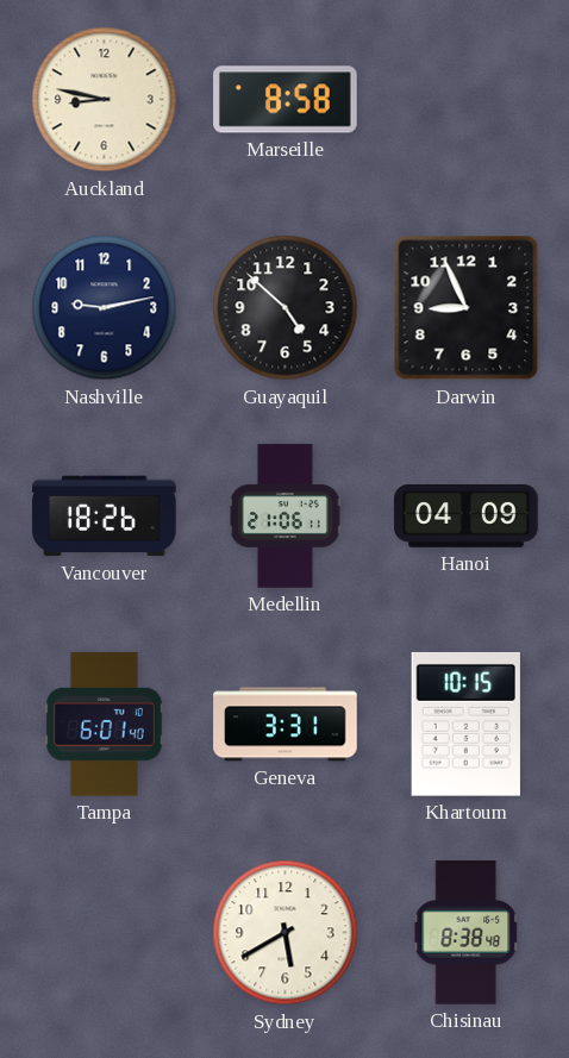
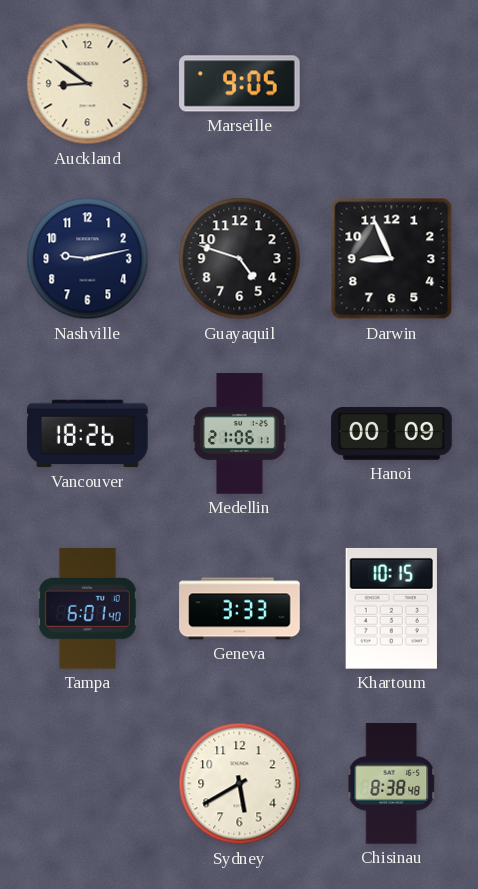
Auckland: 8:47 -> 8:51
Marseille: 8:58 -> 9:05
Guayaquil: 4:52 -> 4:48
Hanoi: 04:09 -> 00:09
Geneva: 3:31 -> 3:33
